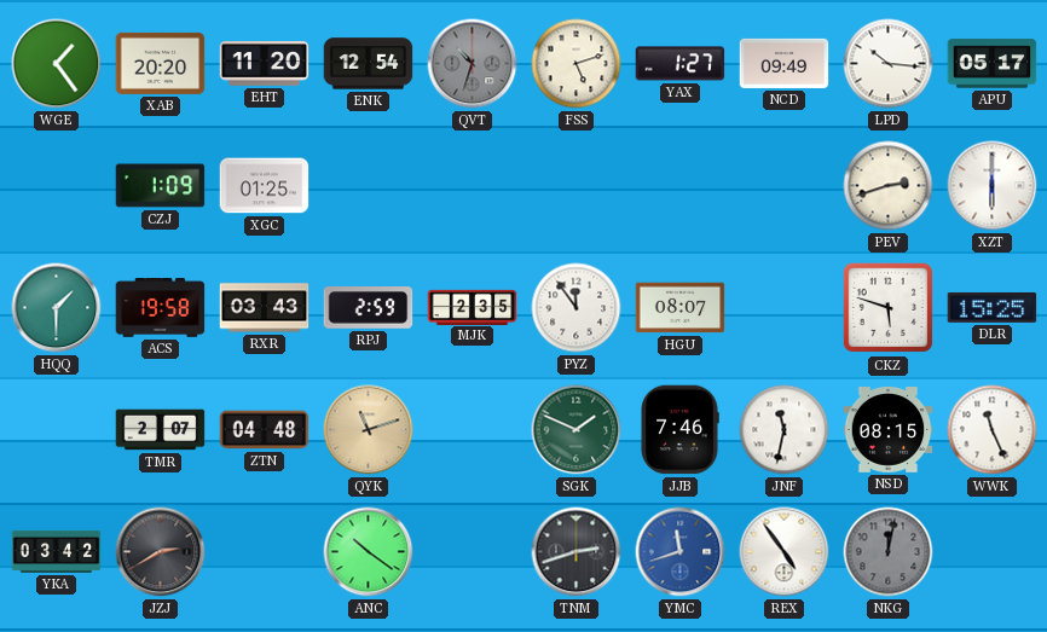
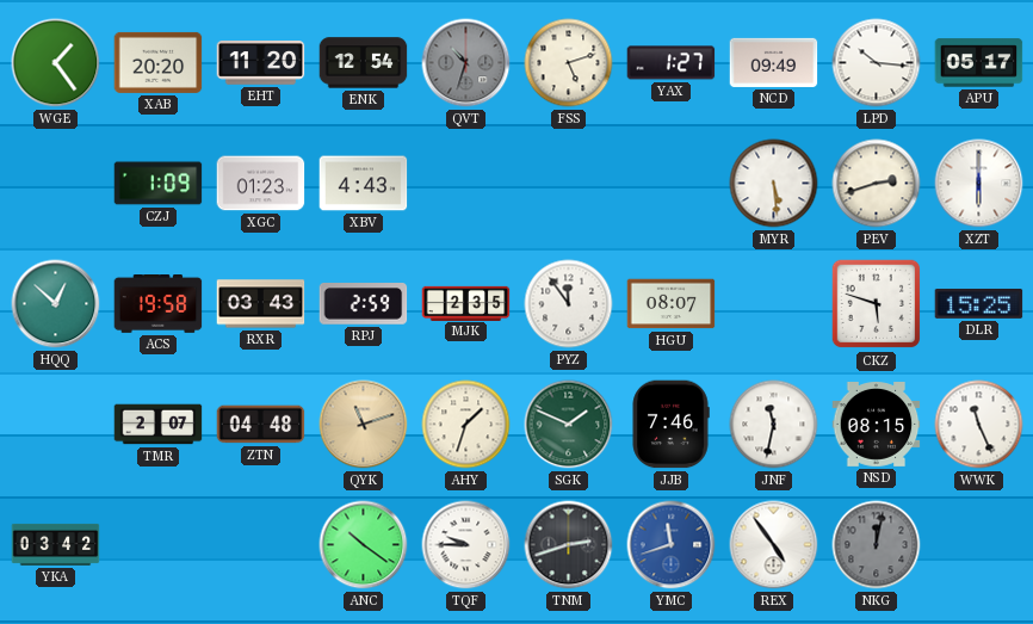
XGC: 01:25 -> 01:23
XBV: none -> 4:43
MYR: none -> 5:29
HQQ: 1:30 -> 12:52
AHY: none -> 1:33
JZJ: 2:40 -> none
TQF: none -> 9:45
